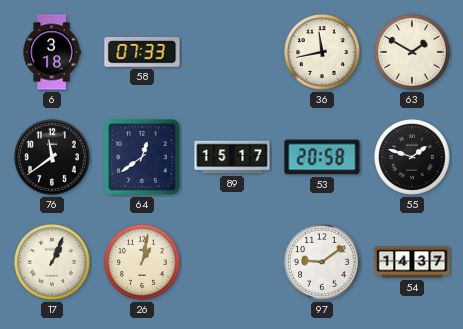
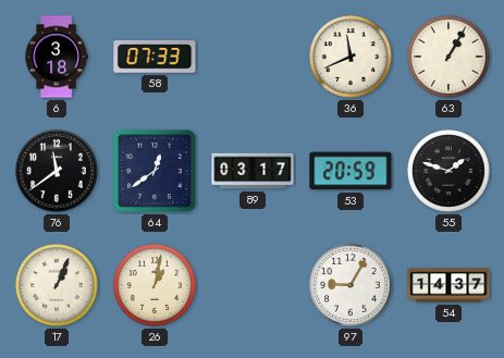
36: 11:43 -> 11:41
63: 1:50 -> 1:05
89: 15:17 -> 03:17
53: 20:58 -> 20:59
97: 9:09 -> 9:05
